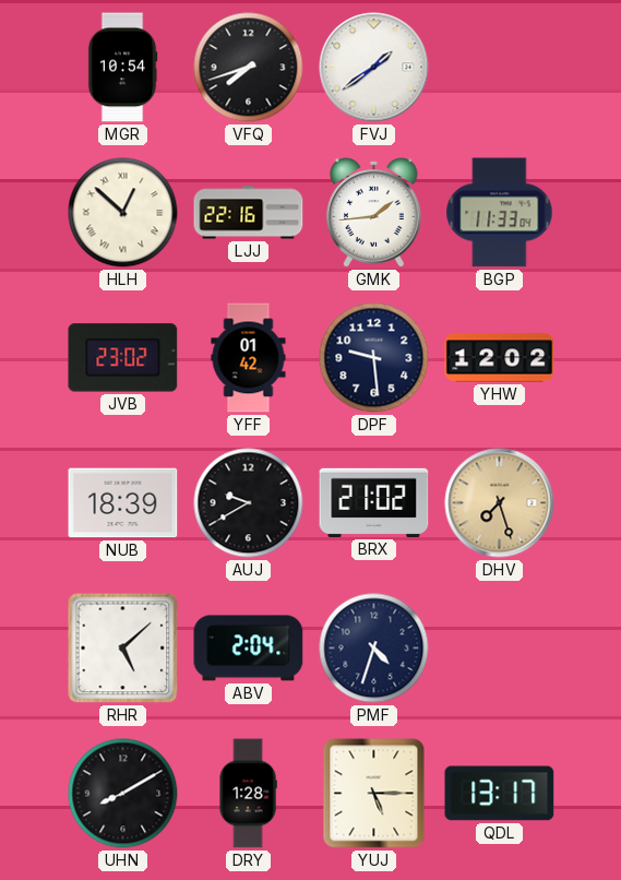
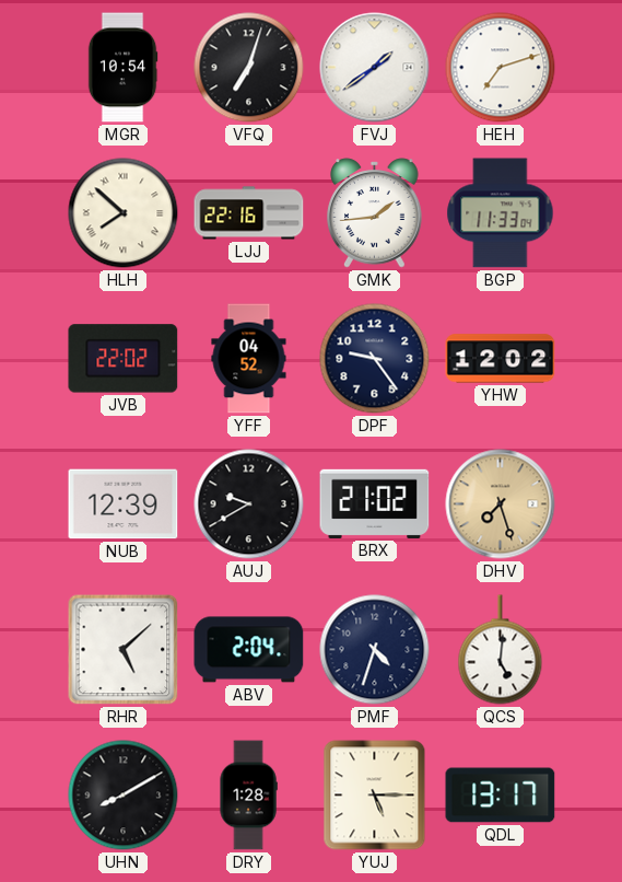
VFQ: 7:42 -> 7:03
HEH: none -> 7:12
HLH: 12:52 -> 7:52
JVB: 23:02 -> 22:02
YFF: 01:42 -> 04:52
DPF: 9:29 -> 9:24
NUB: 18:39 -> 12:39
QCS: none -> 5:01
